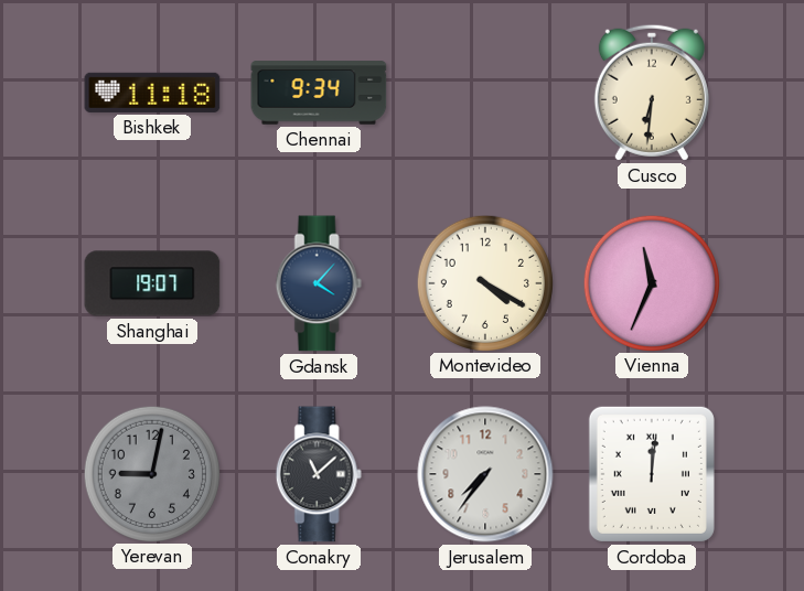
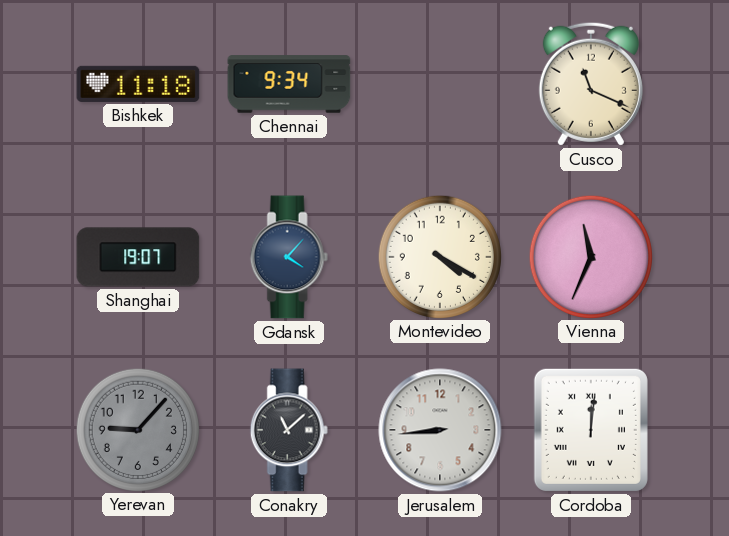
Cusco: 6:31 -> 11:19
Yerevan: 9:02 -> 9:07
Jerusalem: 7:36 -> 8:44
